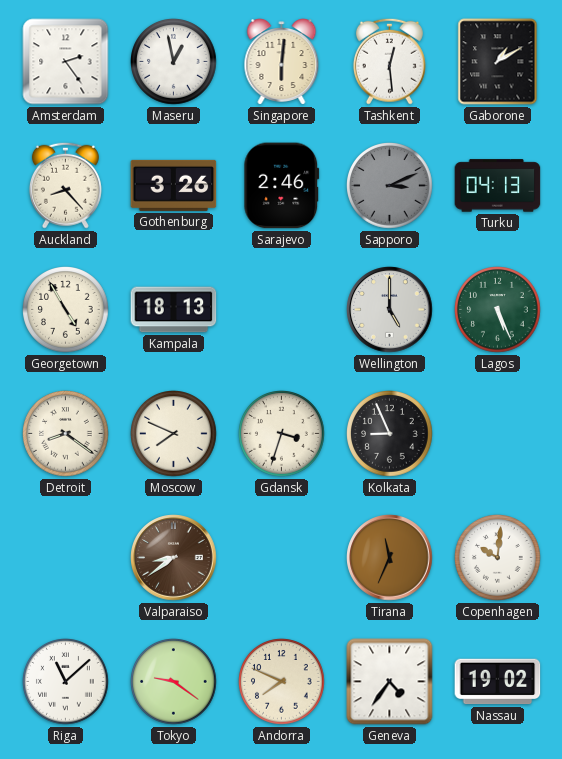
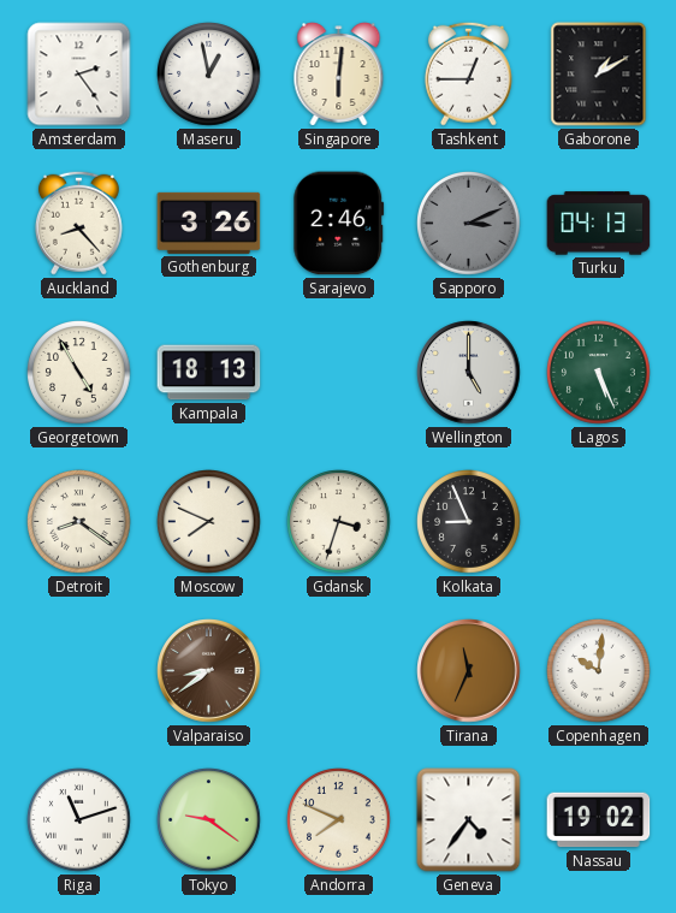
Tashkent: 12:29 -> 12:45
Riga: 11:08 -> 11:12
